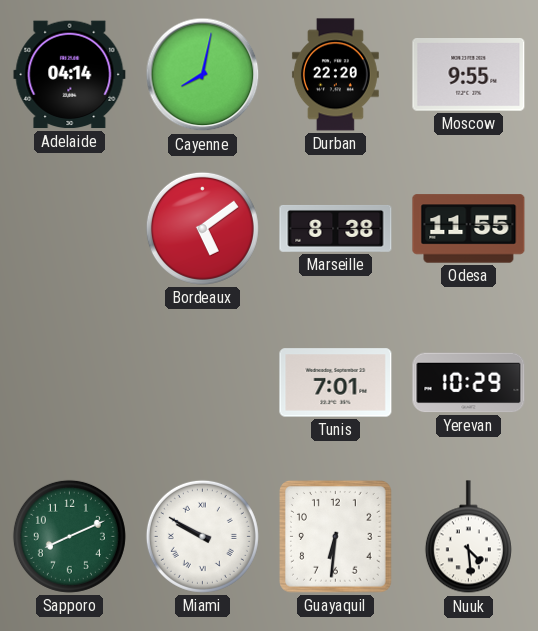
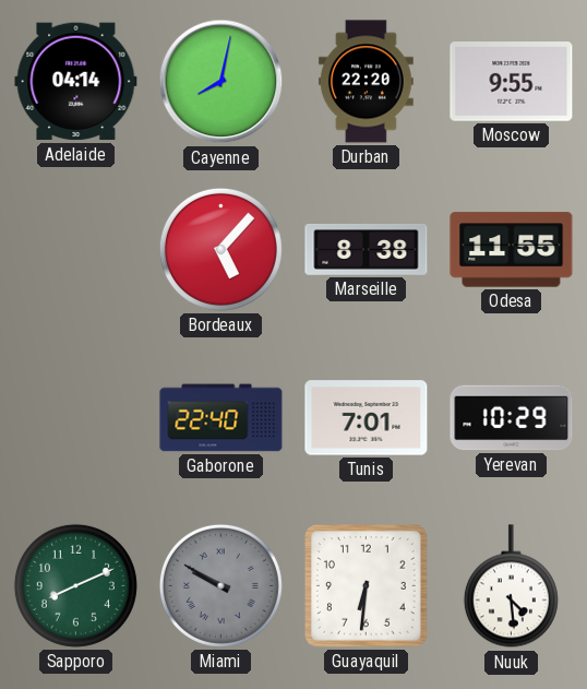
Bordeaux: 5:09 -> 5:07
Gaborone: none -> 22:40
Miami dial: white -> grey
